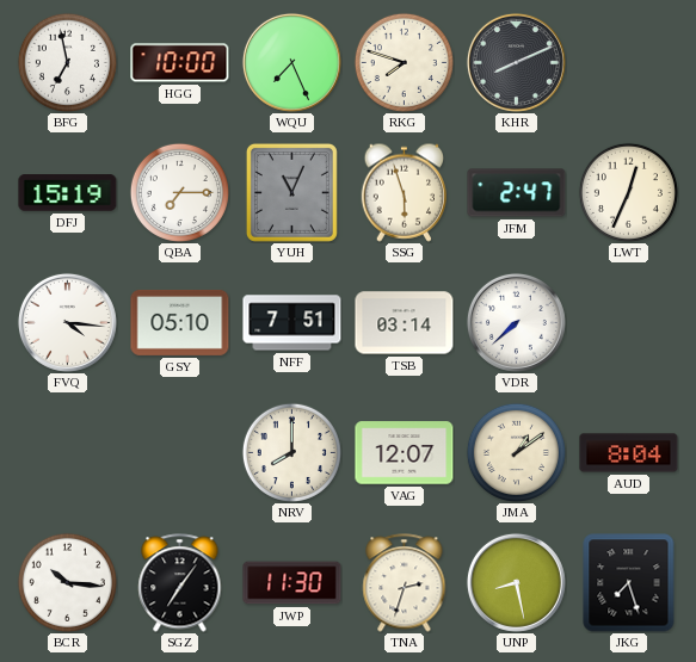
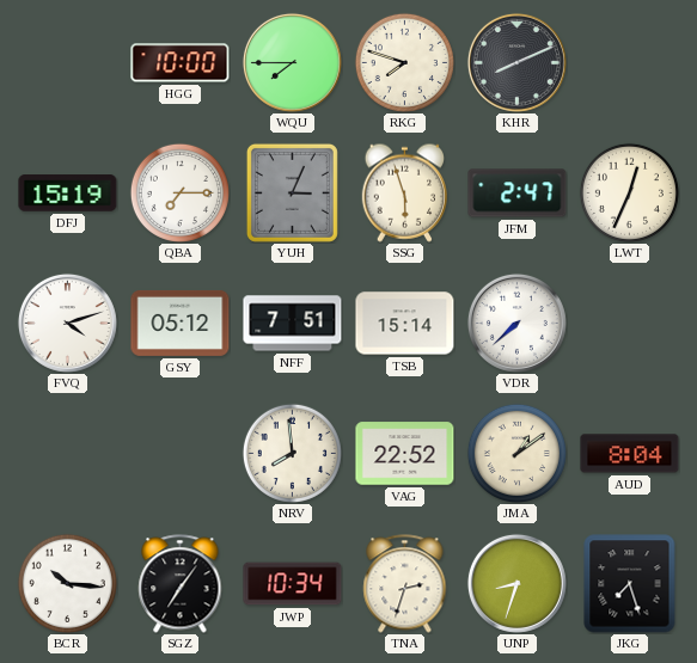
BFG: 6:58 -> none
WQU: 7:26 -> 7:45
YUH: 11:04 -> 3:04
FVQ: 4:16 -> 4:12
GSY: 05:10 -> 05:12
TSB: 03:14 -> 15:14
NRV: 8:00 -> 7:59
VAG: 12:07 -> 22:52
JWP: 11:30 -> 10:34
UNP: 8:28 -> 8:33
